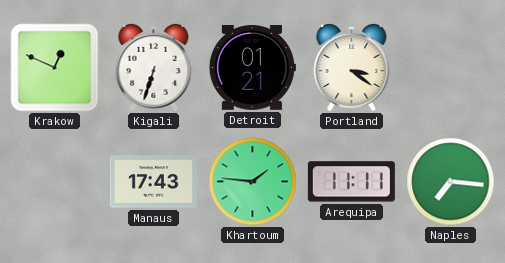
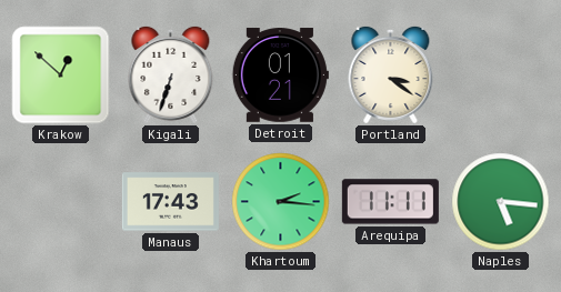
Krakow: 12:49 -> 12:52
Khartoum: 1:46 -> 2:16
Naples: 7:16 -> 5:16
